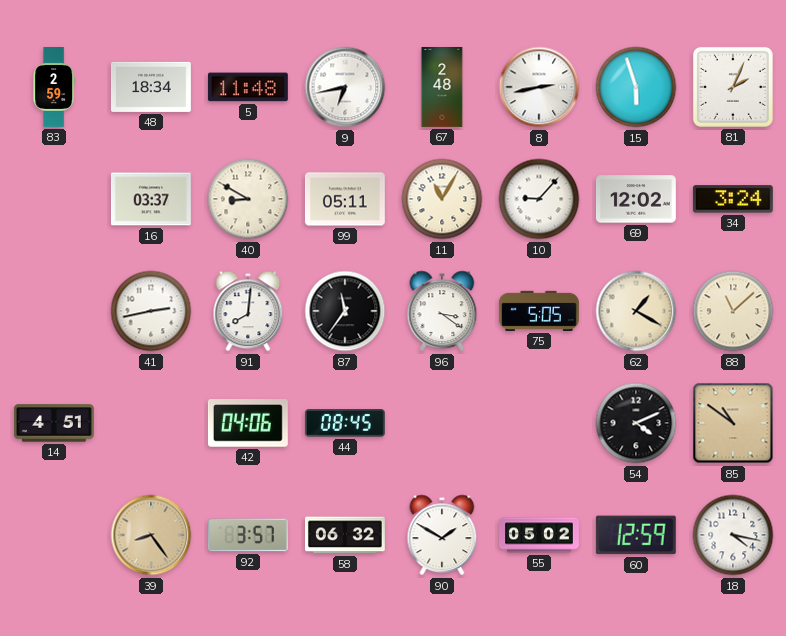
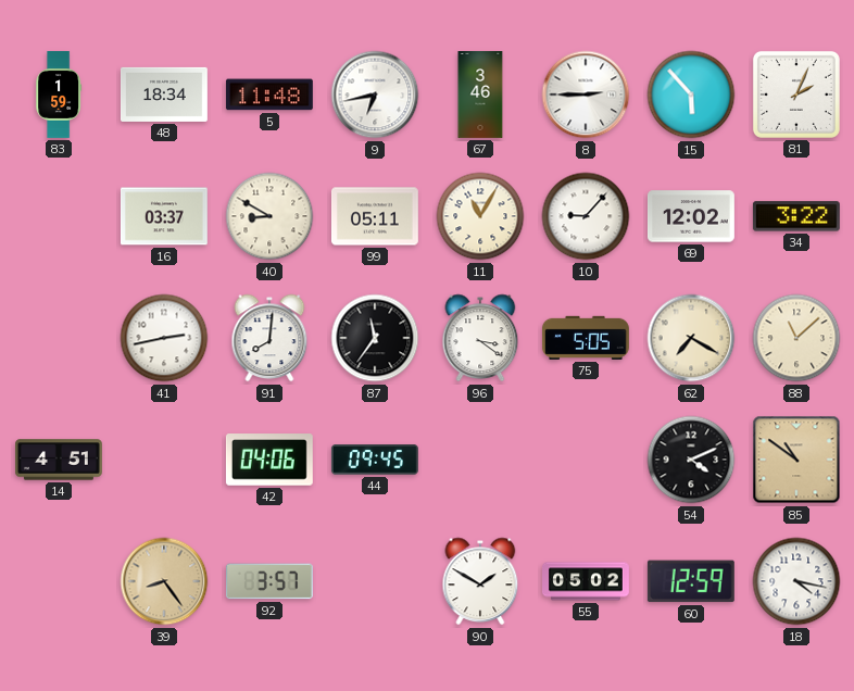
83: 2:59 -> 1:59
67: 2:48 -> 3:46
8: 2:43 -> 2:45
15: 5:57 -> 5:53
34: 3:24 -> 3:22
62: 1:20 -> 7:20
44: 08:45 -> 09:45
58: 06:32 -> none
